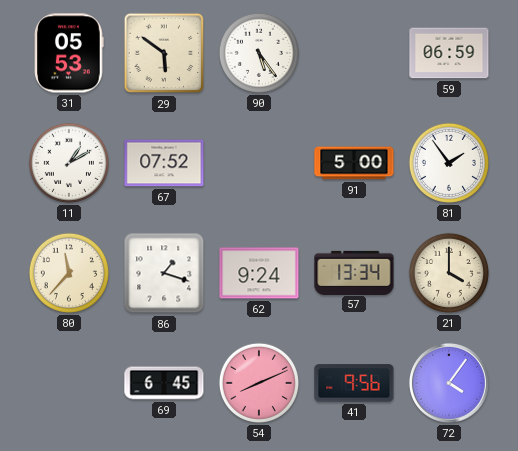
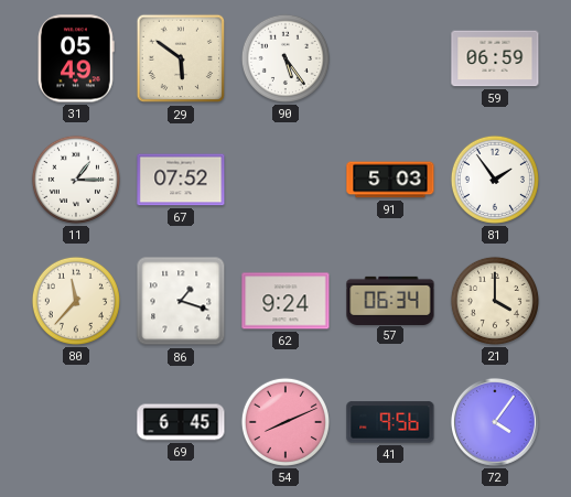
31: 05:53 -> 05:49
11: 1:10 -> 1:15
91: 5:00 -> 5:03
57: 13:34 -> 06:34
